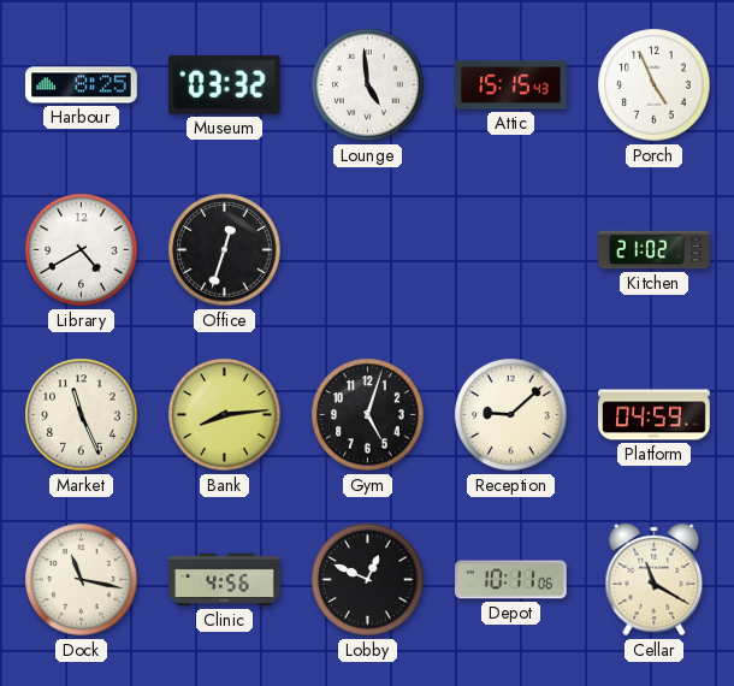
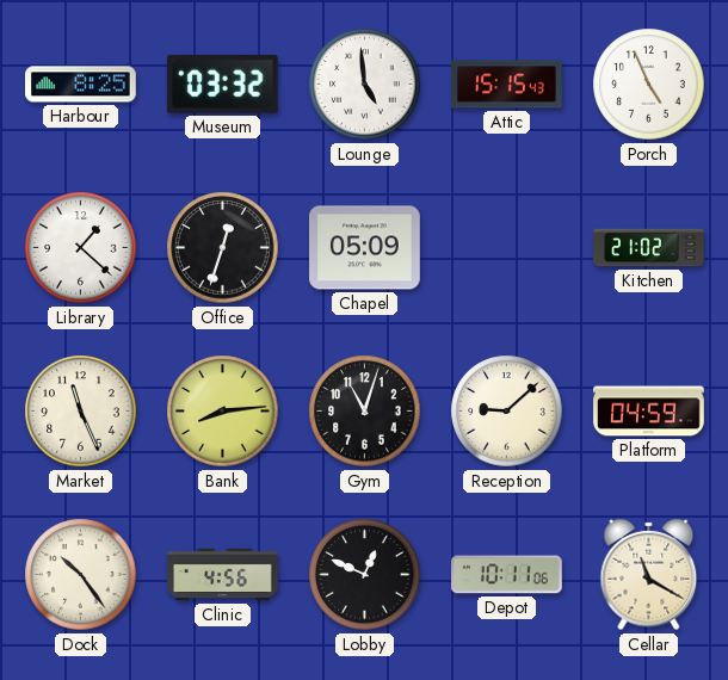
Library: 4:40 -> 1:22
Chapel: none -> 05:09
Gym: 5:03 -> 11:03
Dock: 11:17 -> 10:24
